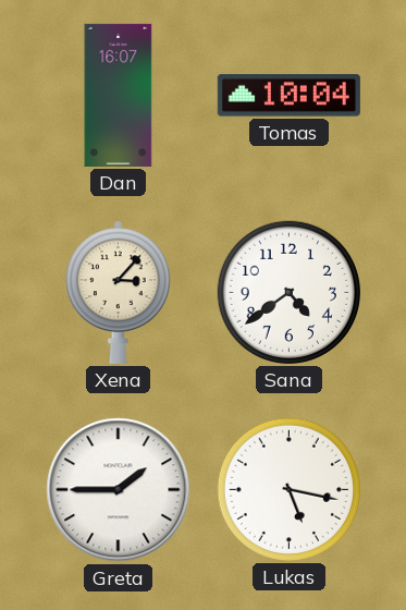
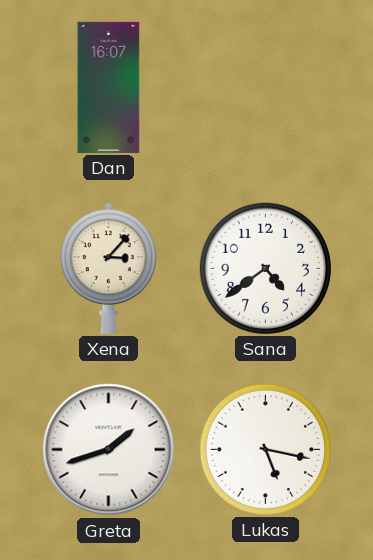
Tomas: 10:04 -> none
Greta: 1:45 -> 1:42
